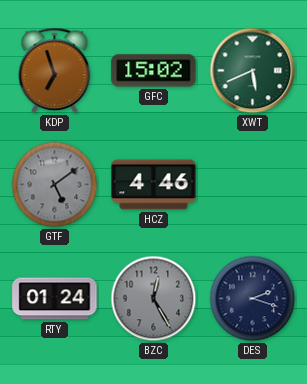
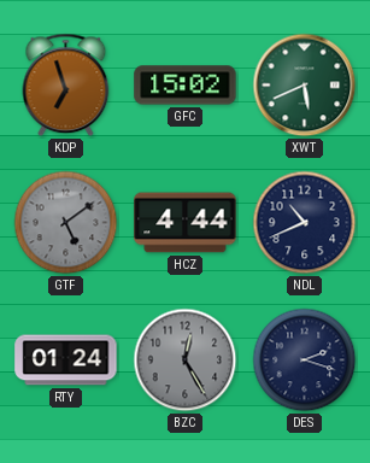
HCZ: 4:46 -> 4:44
NDL: none -> 10:41
